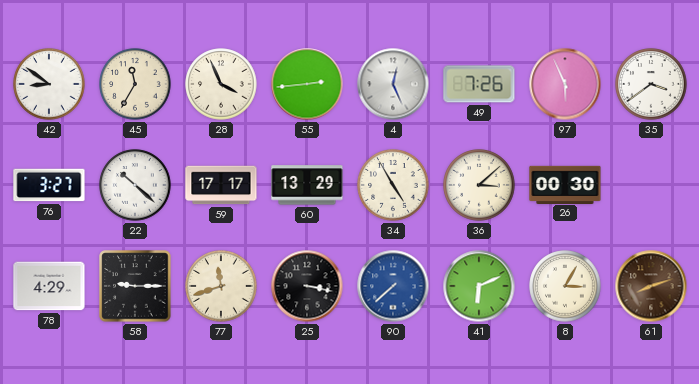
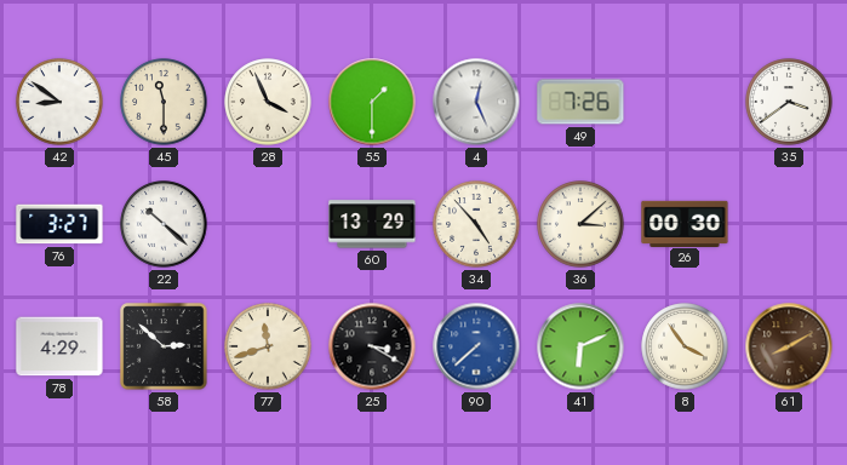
45: 11:35 -> 11:30
55: 2:44 -> 1:30
97: 5:56 -> none
59: 17:17 -> none
34: 4:55 -> 4:53
58: 9:15 -> 2:52
25: 3:17 -> 3:20
8: 3:05 -> 3:54
61: 8:12 -> 8:10
